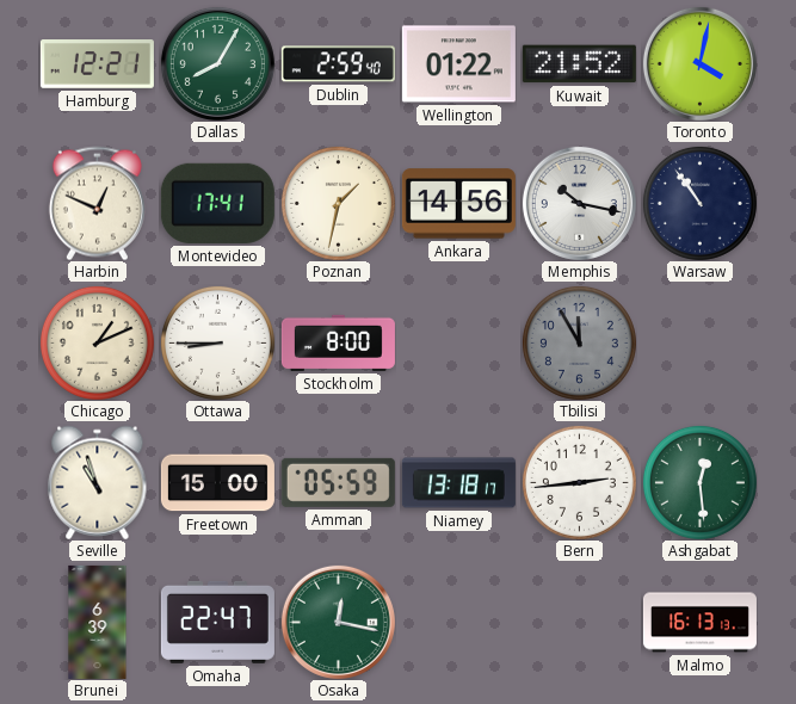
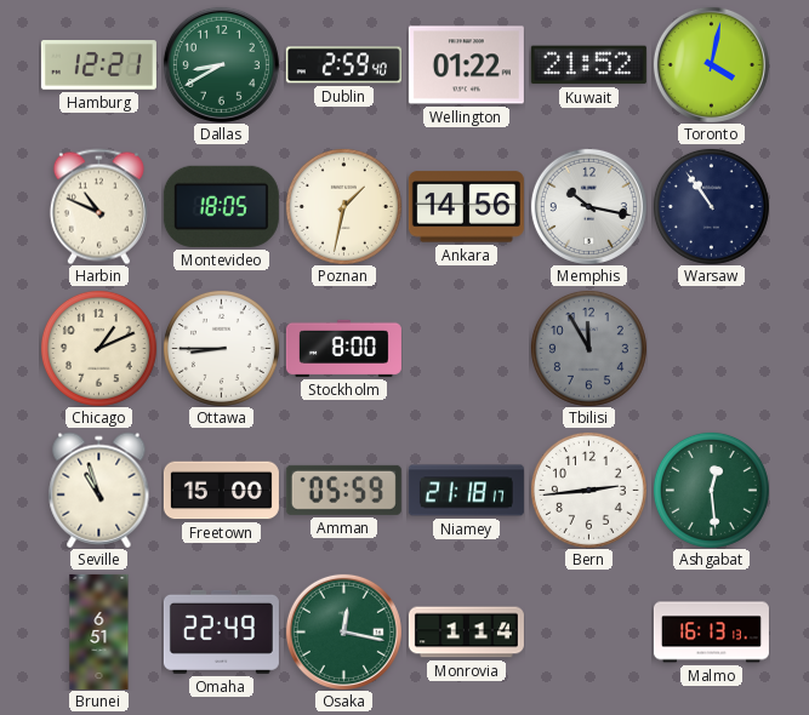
Dallas: 8:05 -> 8:40
Harbin: 12:49 -> 10:49
Montevideo: 17:41 -> 18:05
Niamey: 13:18 -> 21:18
Brunei: 6:39 -> 6:51
Omaha: 22:47 -> 22:49
Monrovia: none -> 1:14
